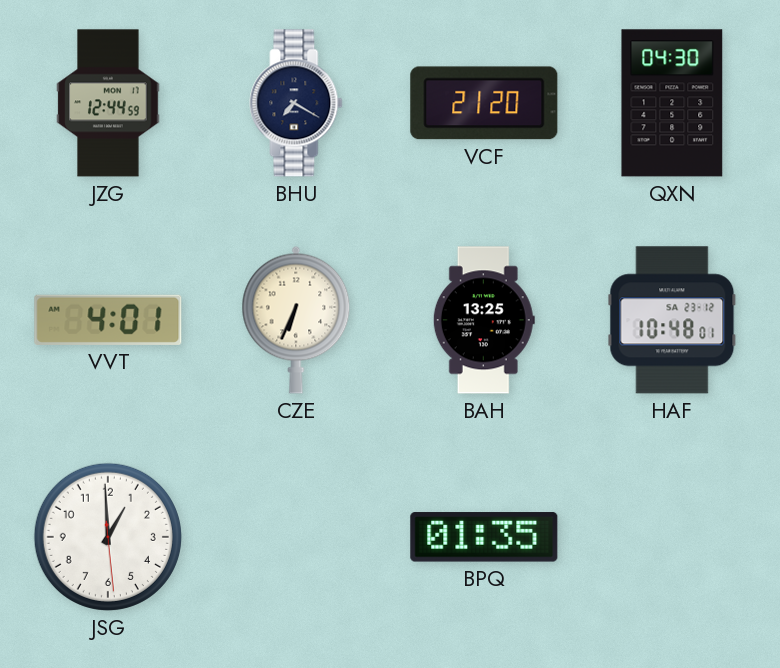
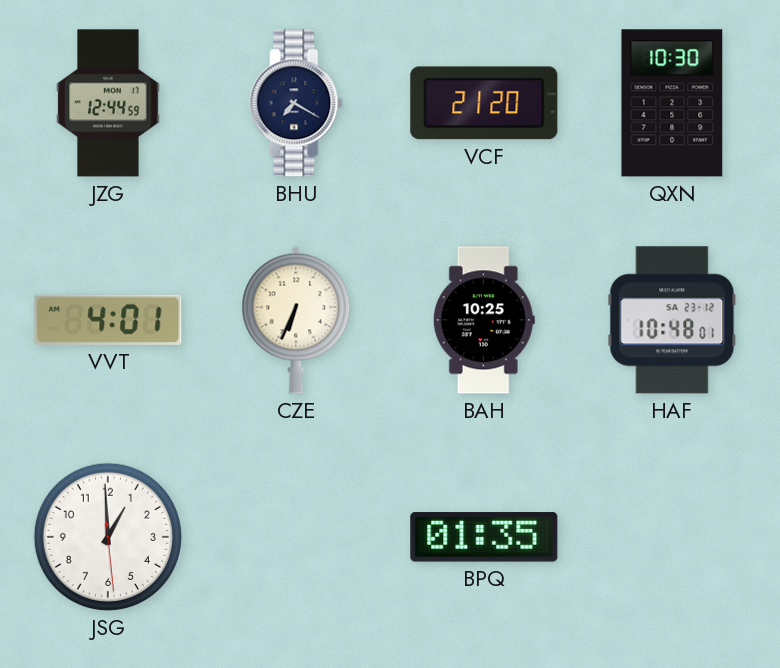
QXN: 04:30 -> 10:30
BAH: 13:25 -> 10:25
